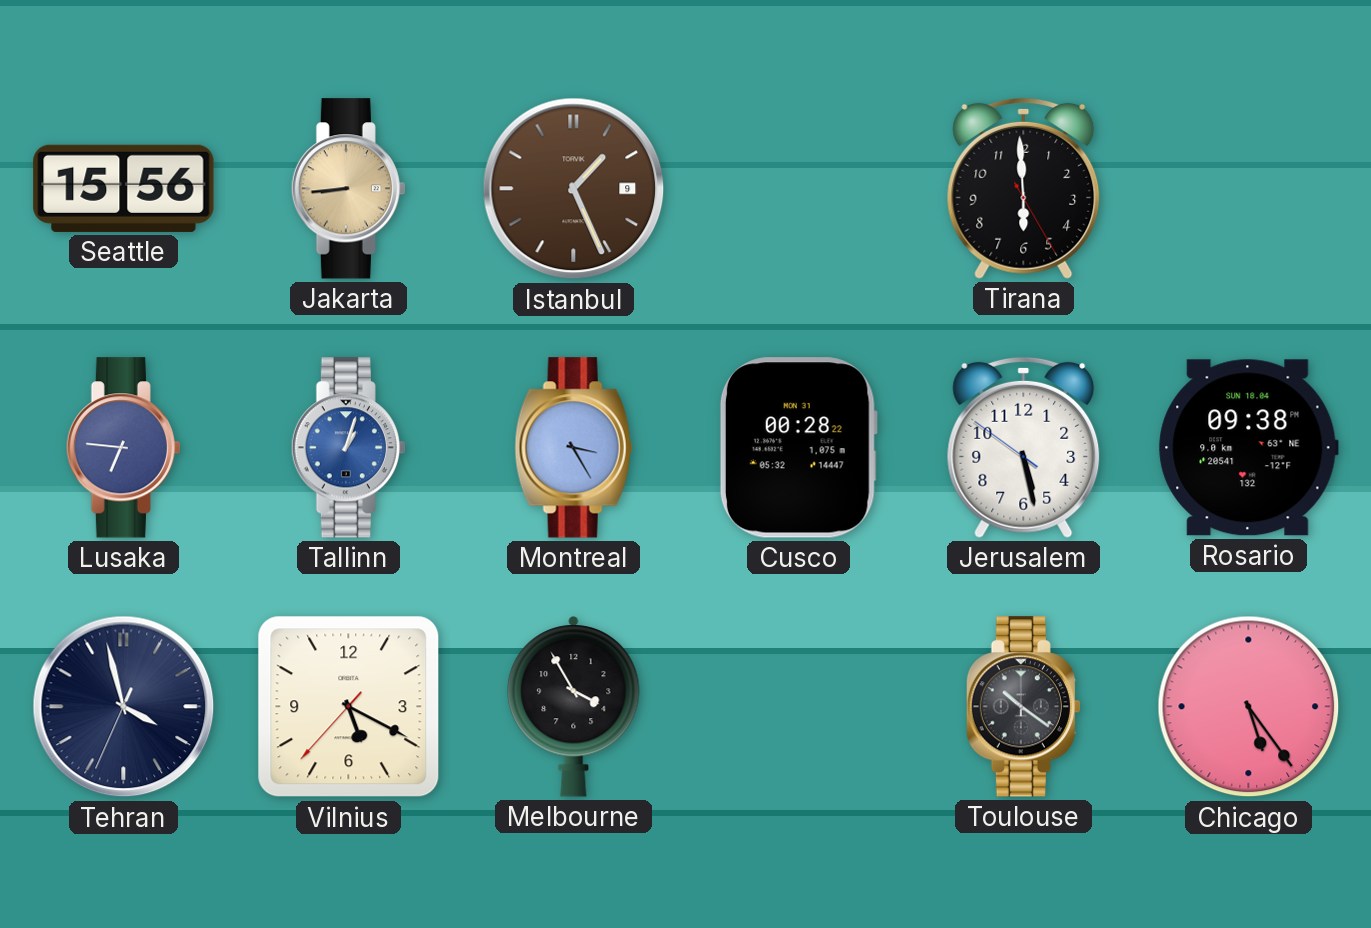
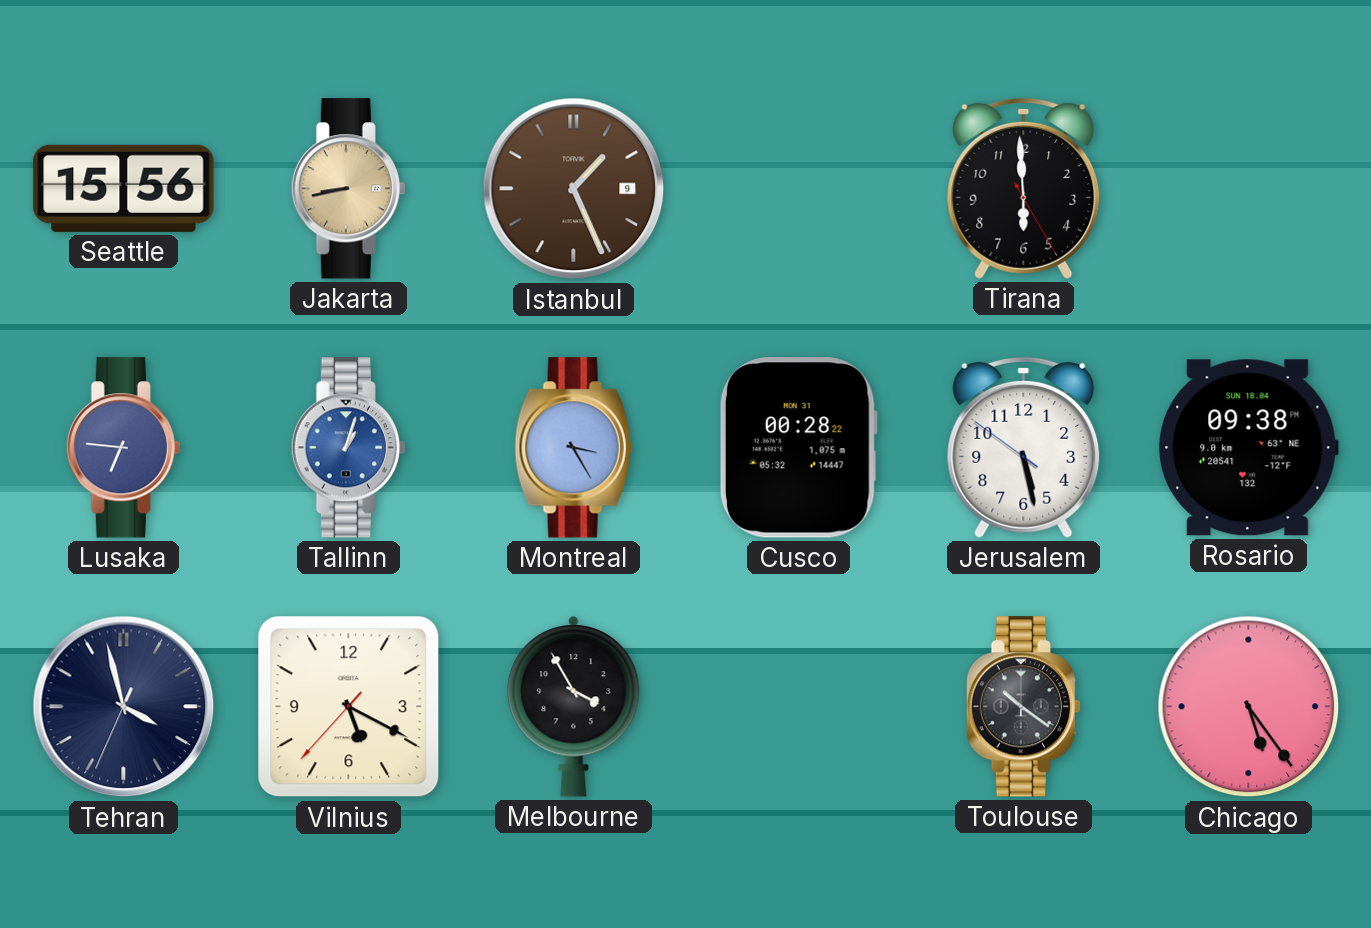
Jakarta: 8:44 -> 8:43
